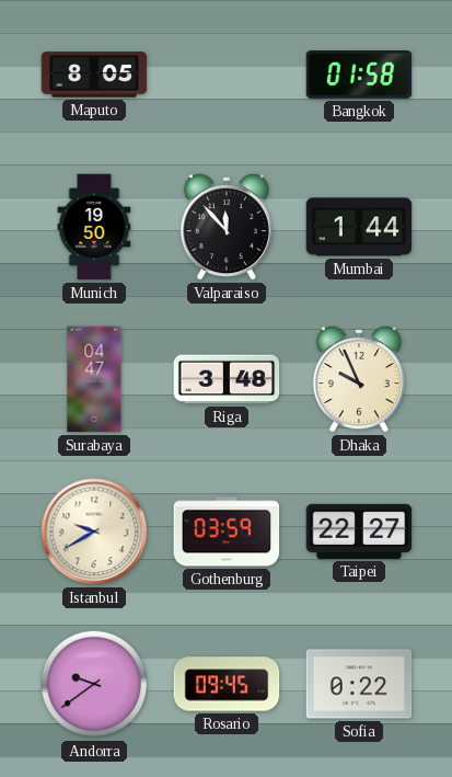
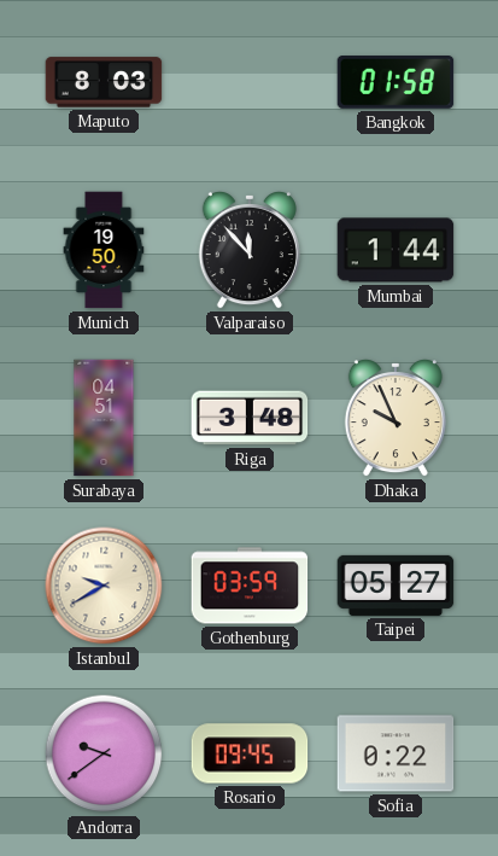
Maputo: 8:05 -> 8:03
Surabaya: 04:47 -> 04:51
Taipei: 22:27 -> 05:27
